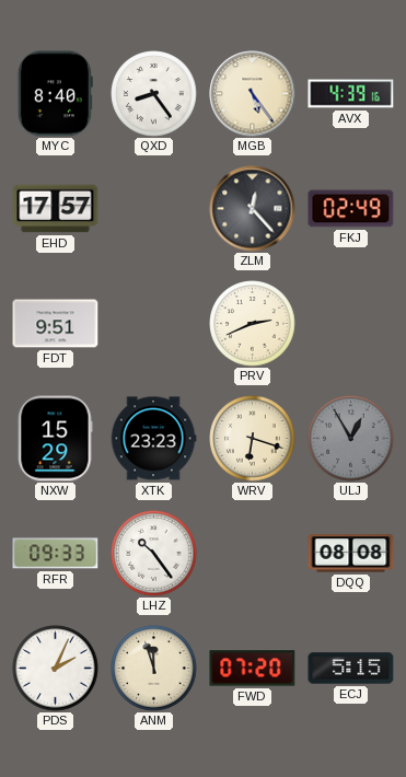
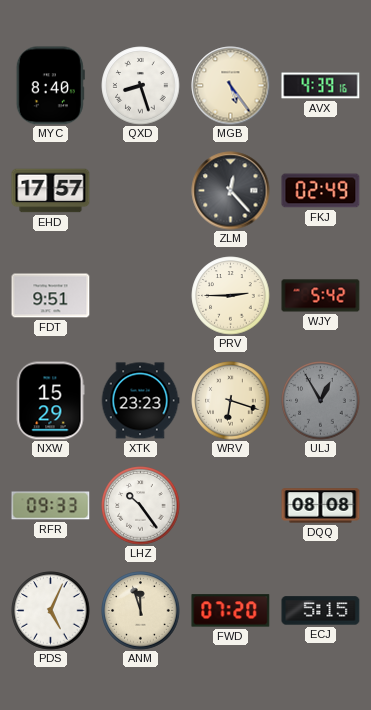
QXD: 8:24 -> 8:27
PRV: 2:41 -> 2:45
WJY: none -> 5:42
PDS: 2:04 -> 5:04
